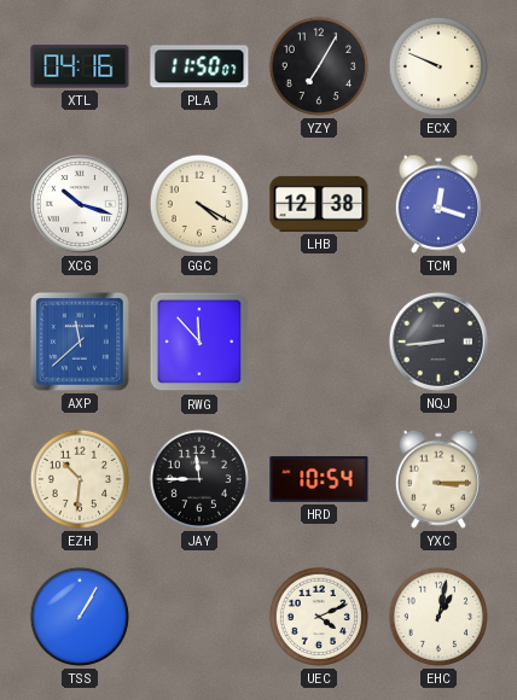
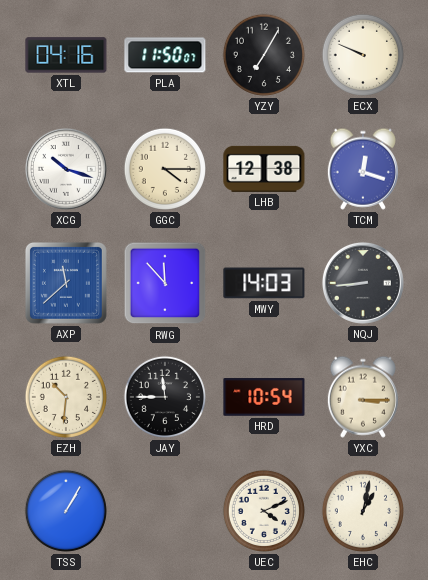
GGC: 4:20 -> 4:15
MWY: none -> 14:03
